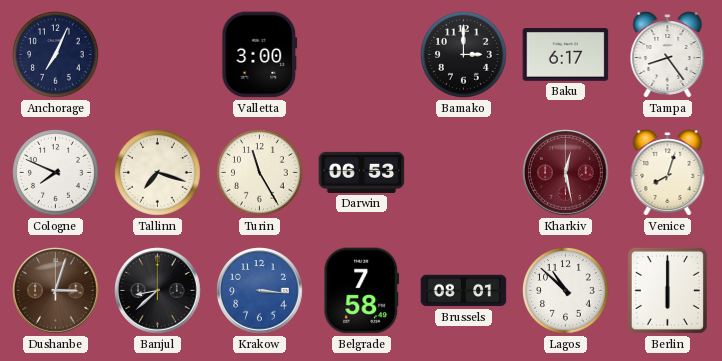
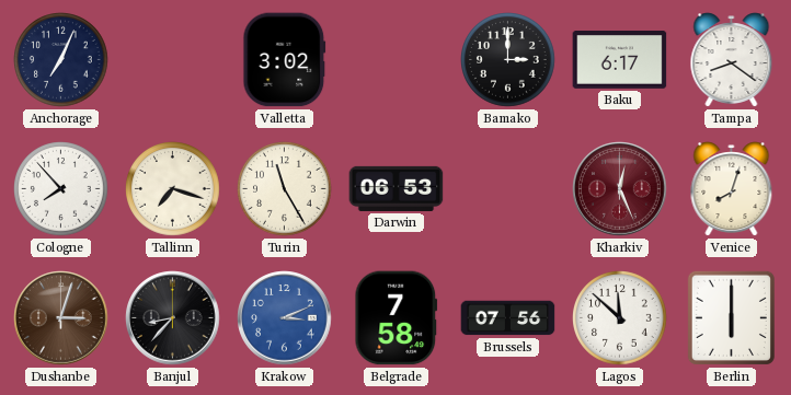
Valletta: 3:00 -> 3:02
Tampa: 8:24 -> 8:21
Cologne: 7:49 -> 7:53
Kharkiv: 12:28 -> 12:26
Banjul: 8:38 -> 8:37
Krakow: 3:16 -> 3:11
Brussels: 08:01 -> 07:56
Lagos: 10:52 -> 11:52
